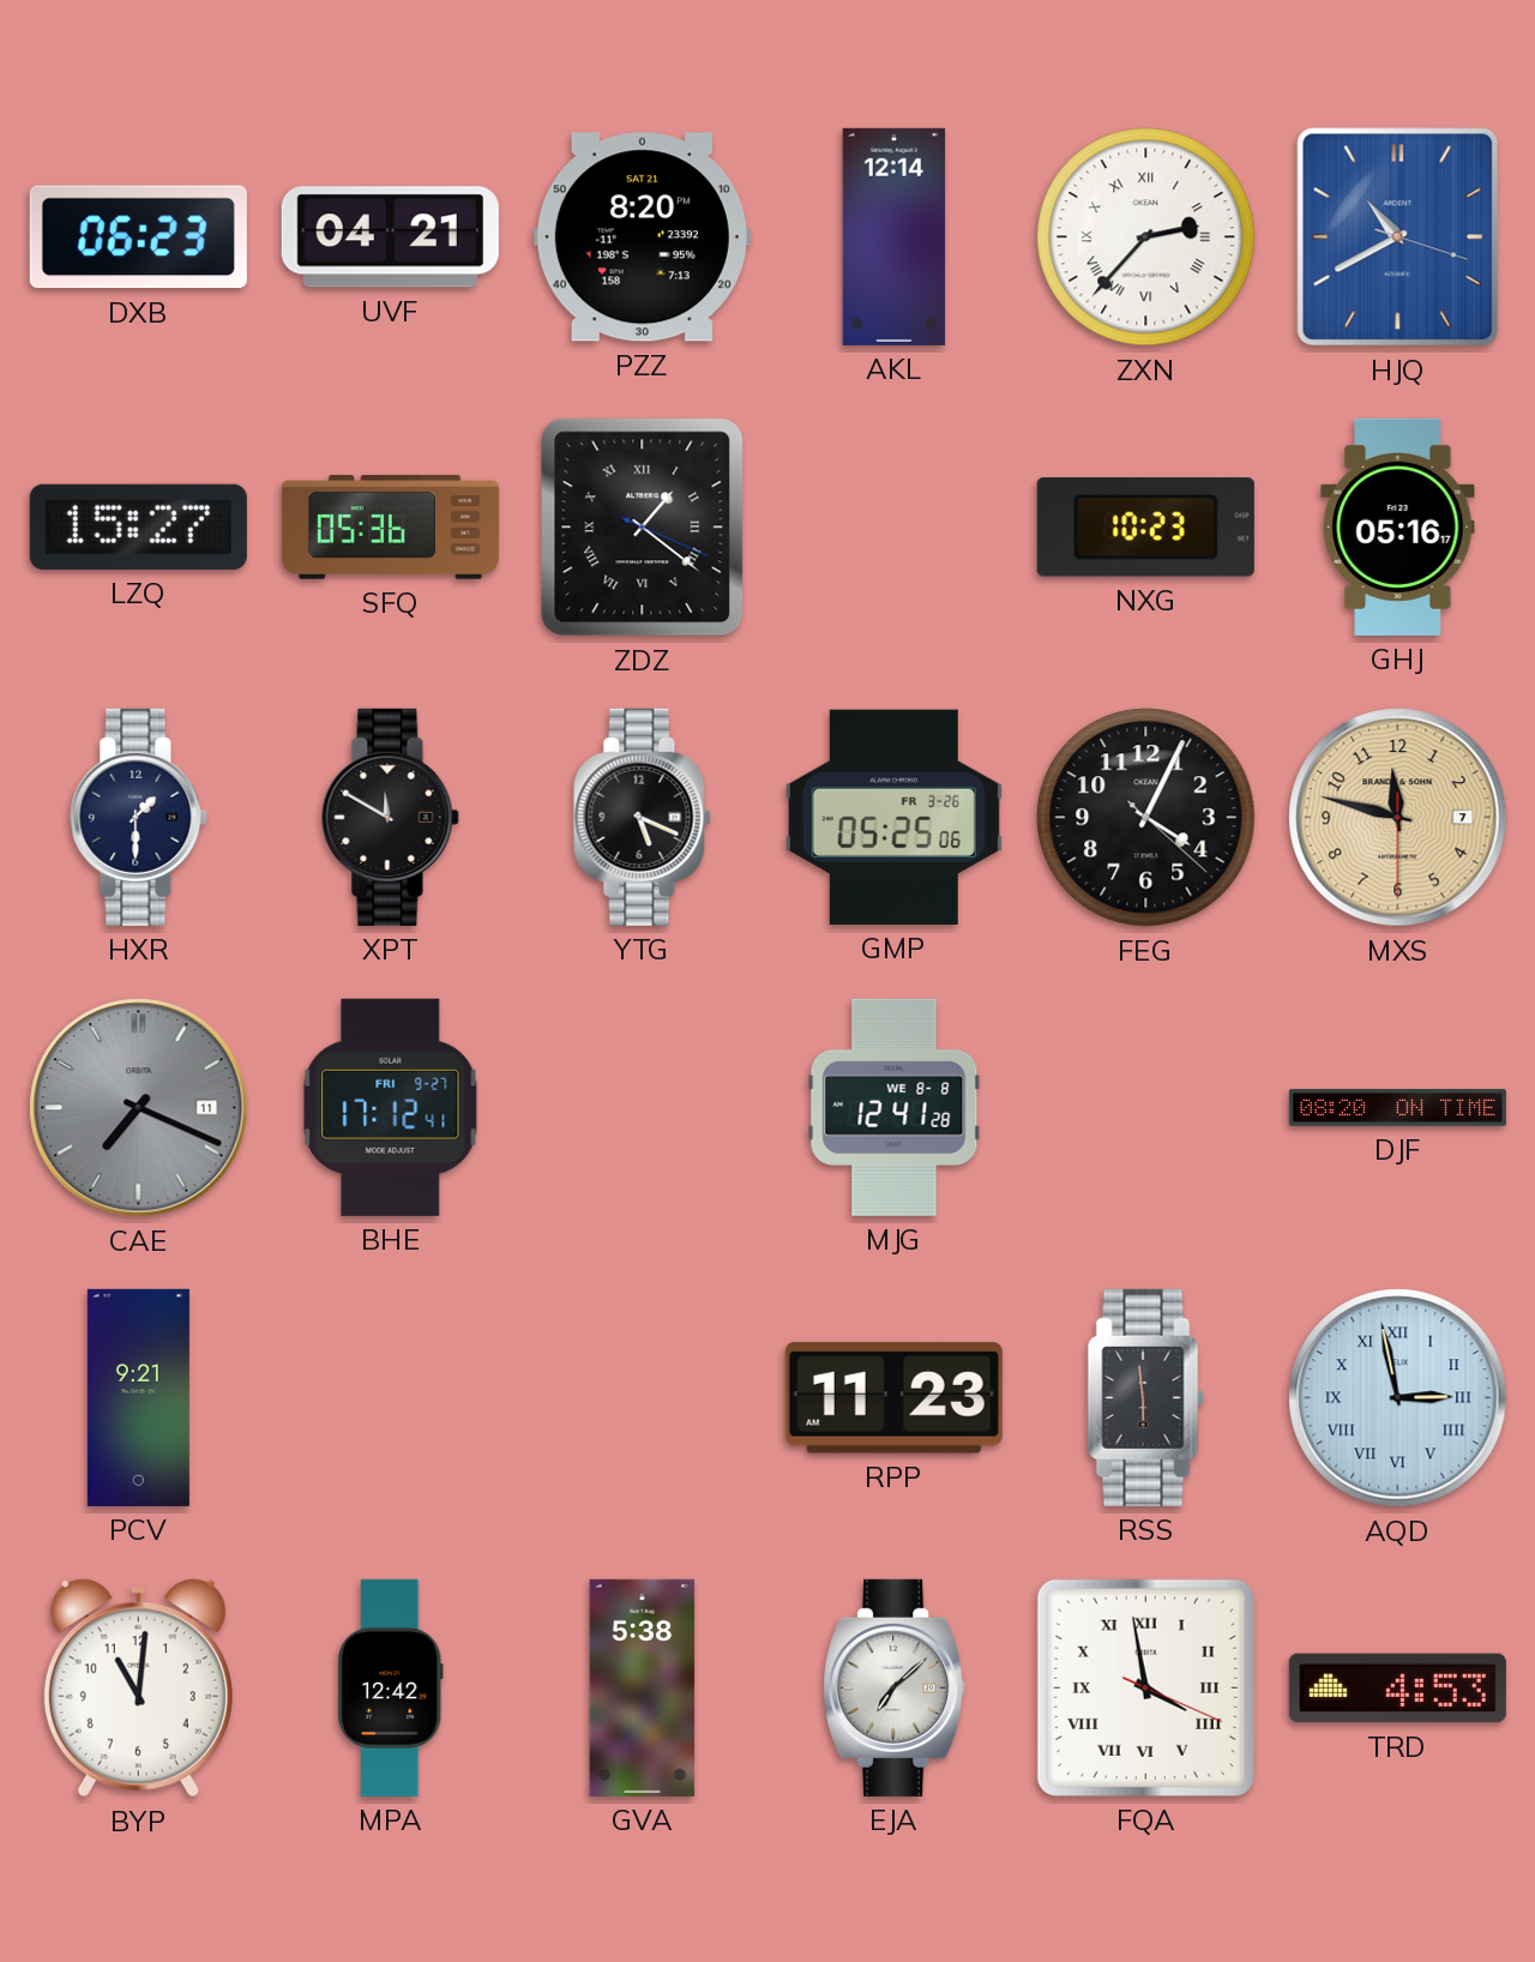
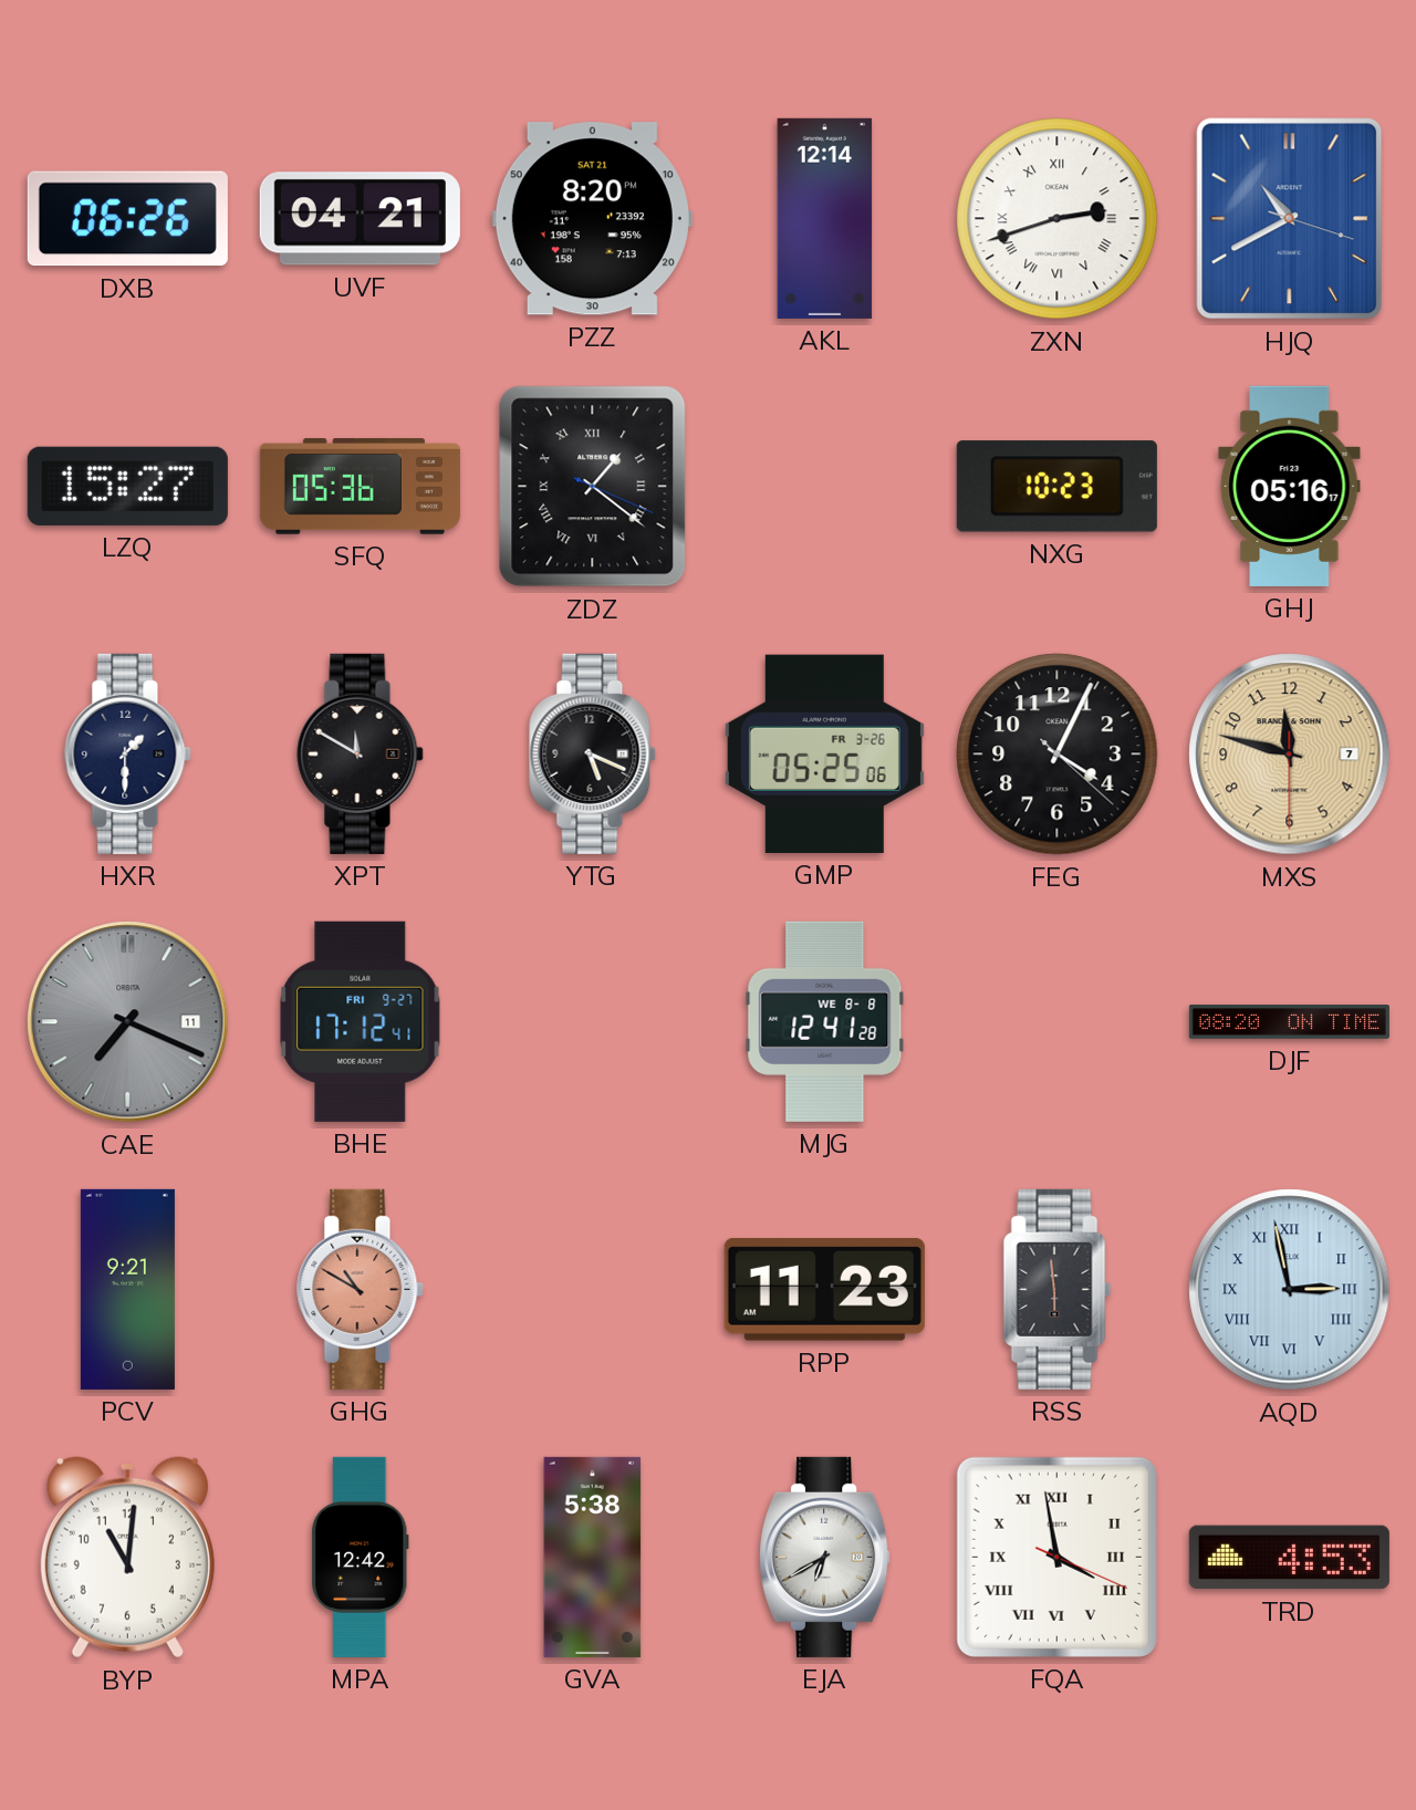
DXB: 06:23 -> 06:26
ZXN: 2:37 -> 2:42
GHG: none -> 10:50
EJA: 7:08 -> 6:40
